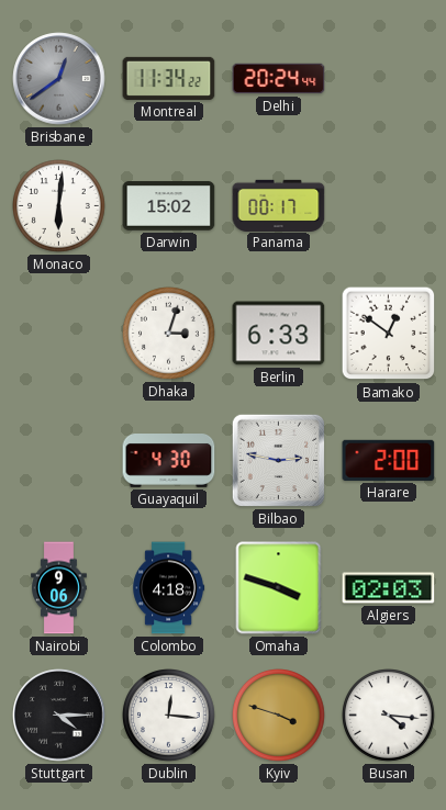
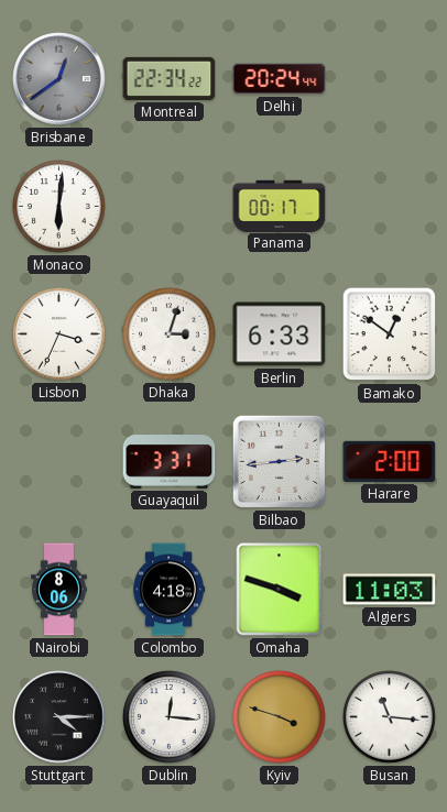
Montreal: 11:34 -> 22:34
Darwin: 15:02 -> none
Lisbon: none -> 3:34
Guayaquil: 4:30 -> 3:31
Bilbao: 2:47 -> 2:44
Nairobi: 9:06 -> 8:06
Algiers: 02:03 -> 11:03
Busan: 4:16 -> 11:16
